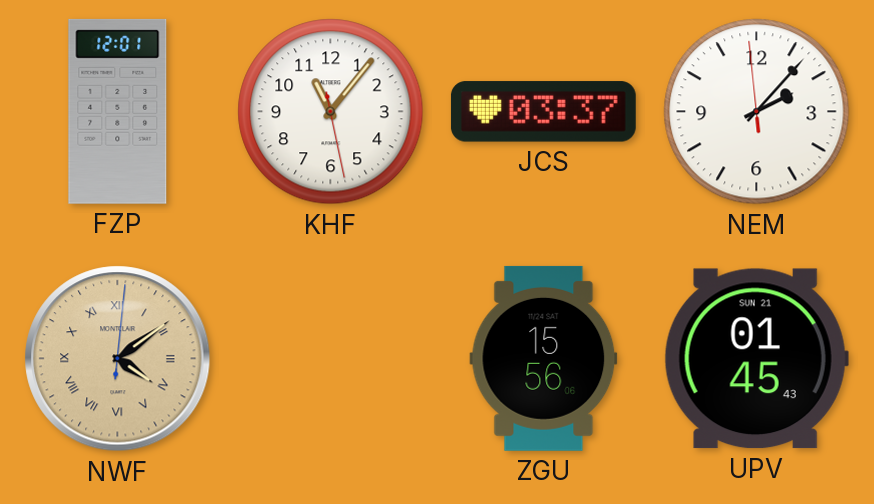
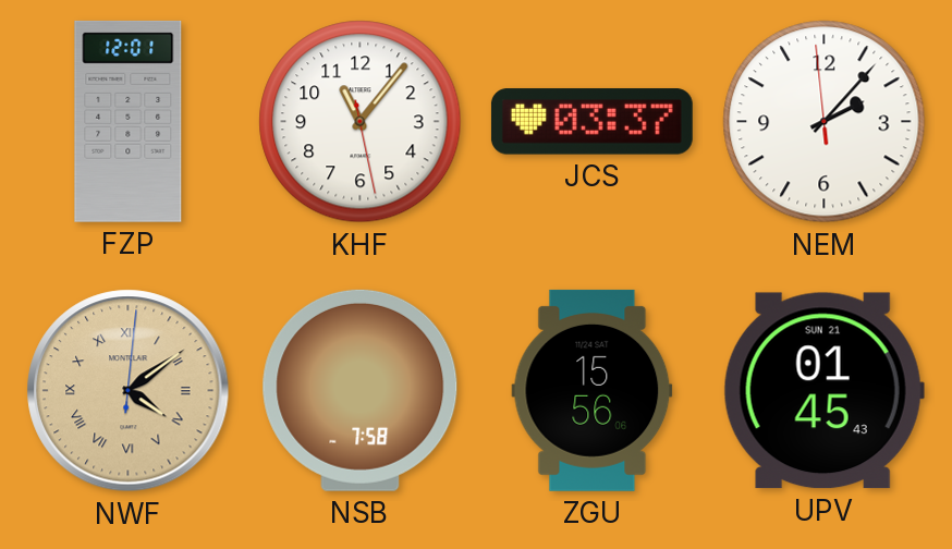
NSB: none -> 7:58
